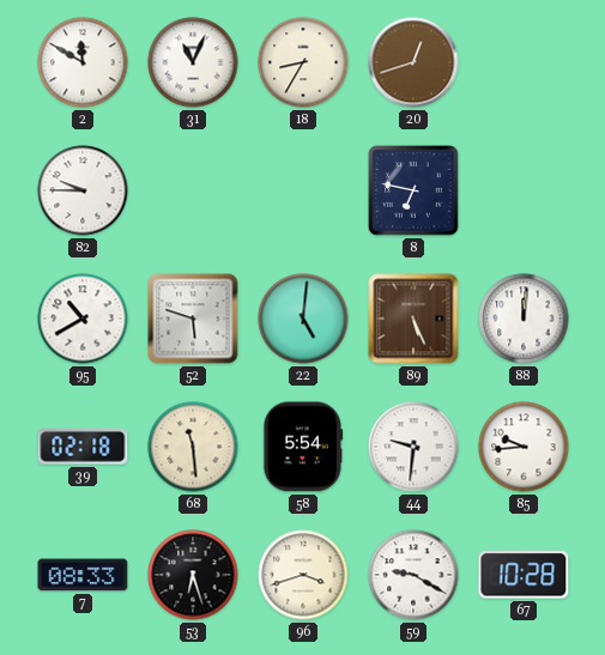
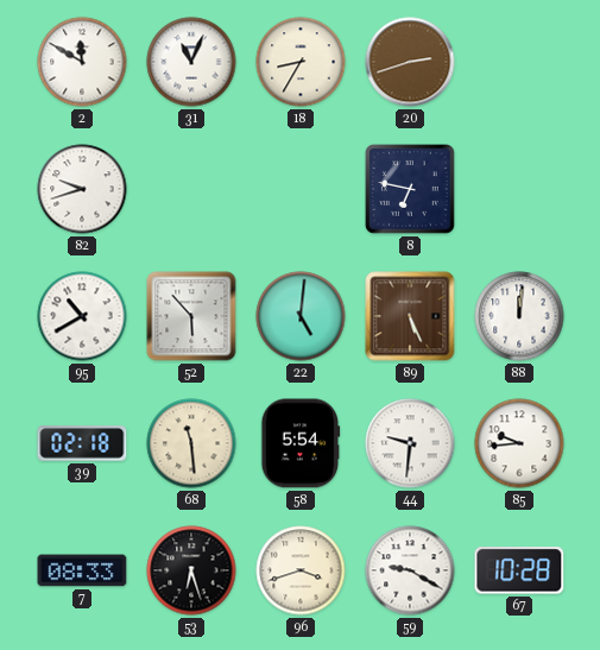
20: 12:42 -> 2:42
82: 9:45 -> 9:42
52: 5:48 -> 5:53
